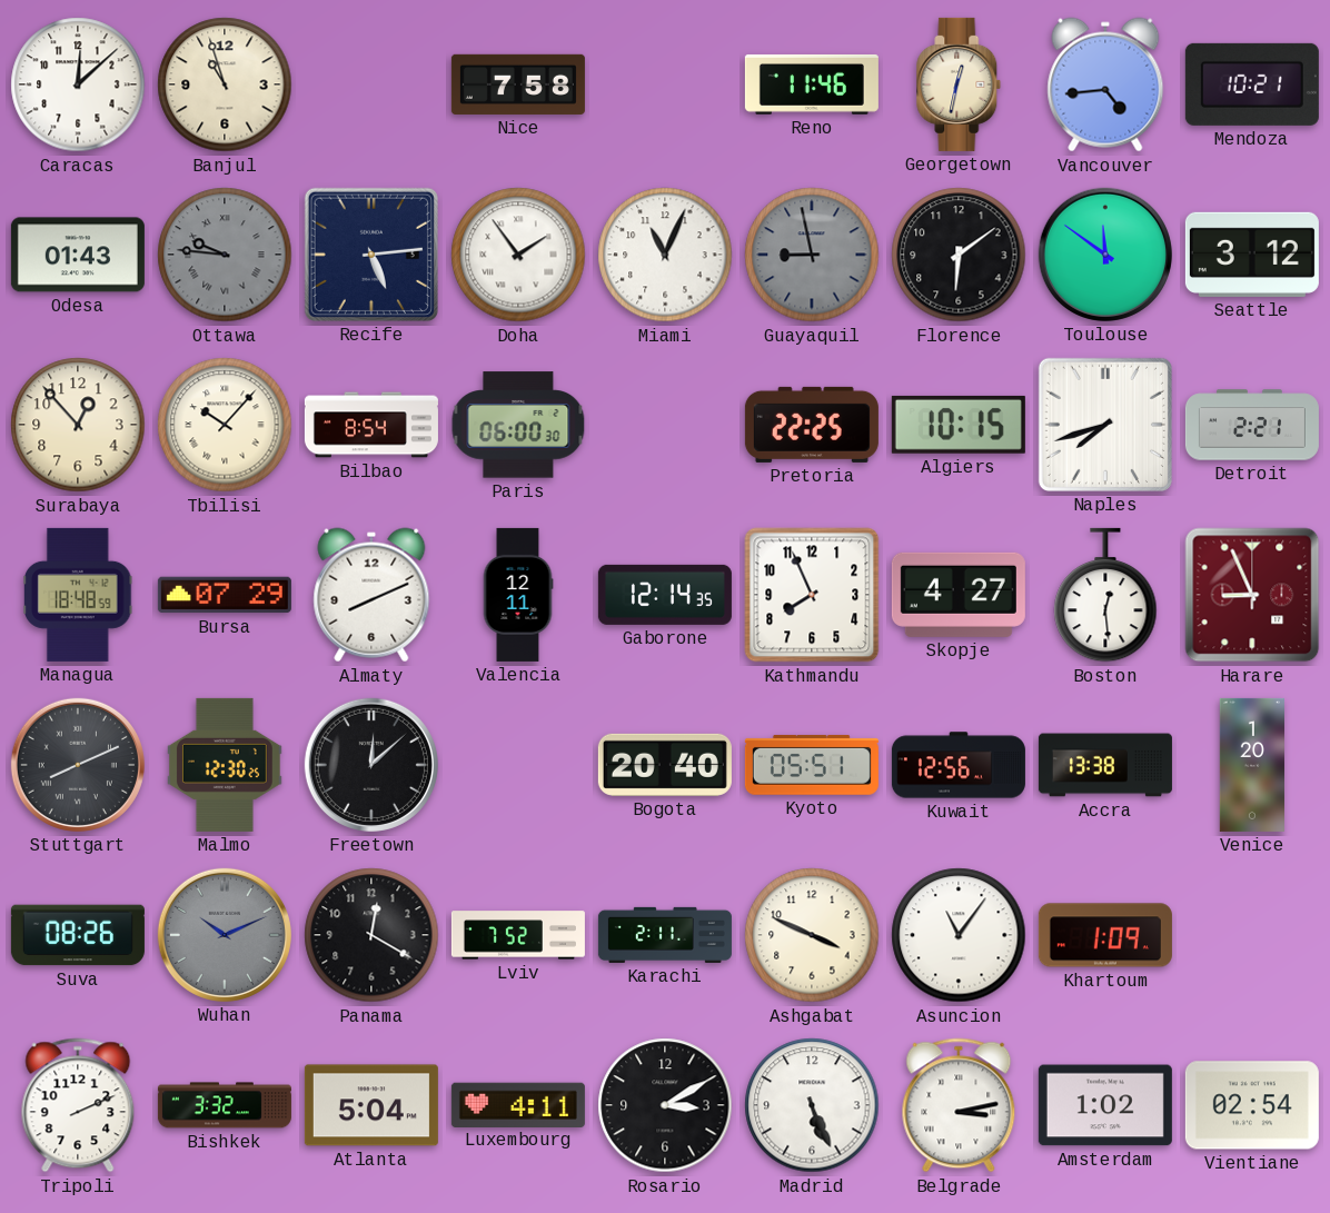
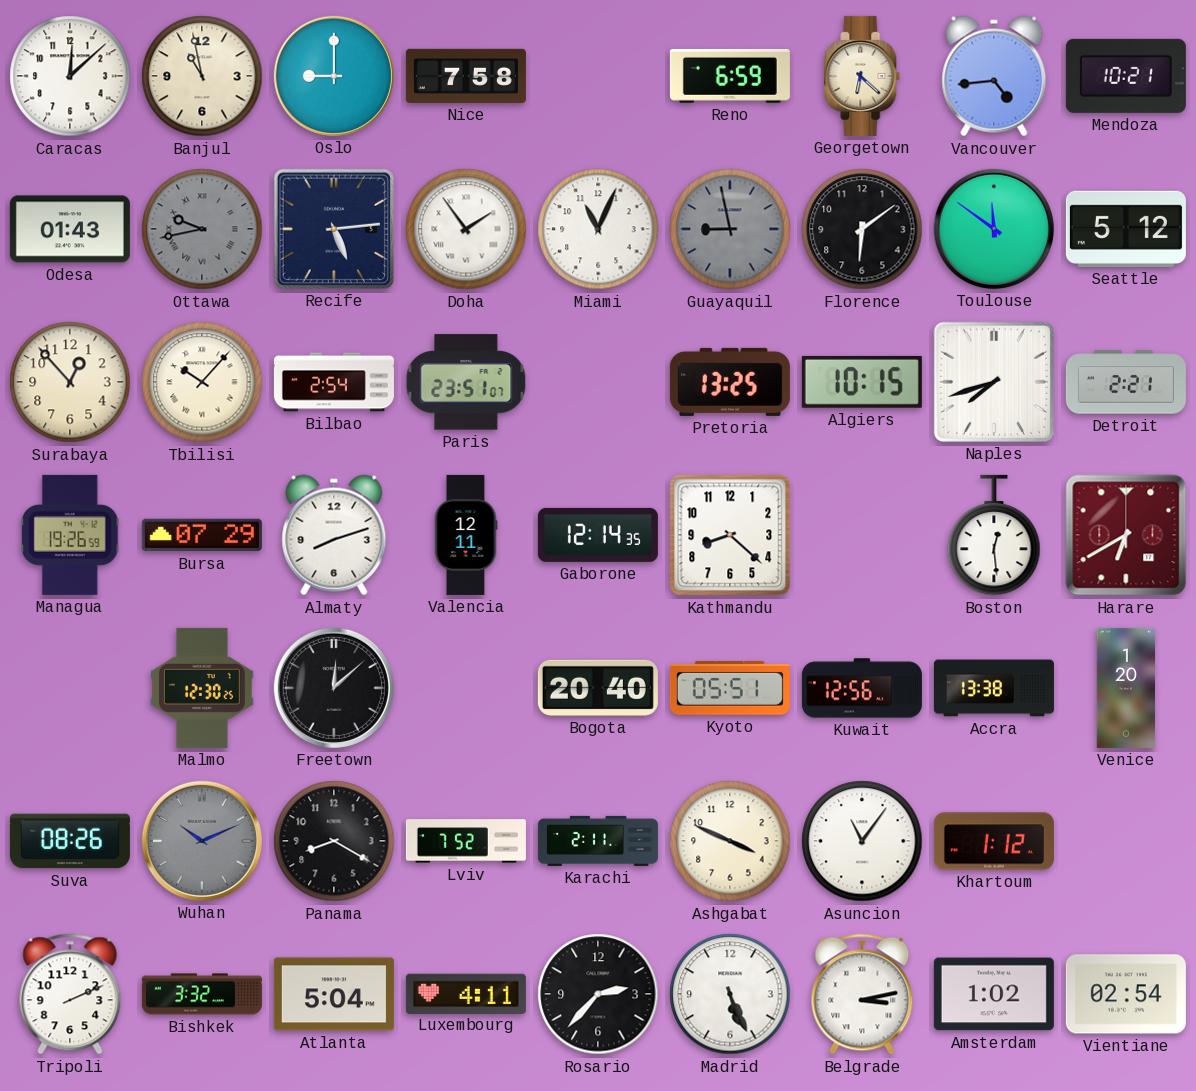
Banjul: 10:57 -> 10:58
Oslo: none -> 9:00
Reno: 11:46 -> 6:59
Georgetown: 12:32 -> 6:22
Ottawa: 9:46 -> 9:43
Seattle: 3:12 -> 5:12
Bilbao: 8:54 -> 2:54
Paris: 06:00 -> 23:51
Pretoria: 22:25 -> 13:25
Managua: 18:48 -> 19:26
Almaty: 8:11 -> 8:12
Kathmandu: 7:56 -> 8:22
Skopje: 4:27 -> none
Harare: 8:56 -> 6:40
Stuttgart: 8:11 -> none
Panama: 12:20 -> 8:20
Khartoum: 1:09 -> 1:12
Rosario: 3:10 -> 2:37
